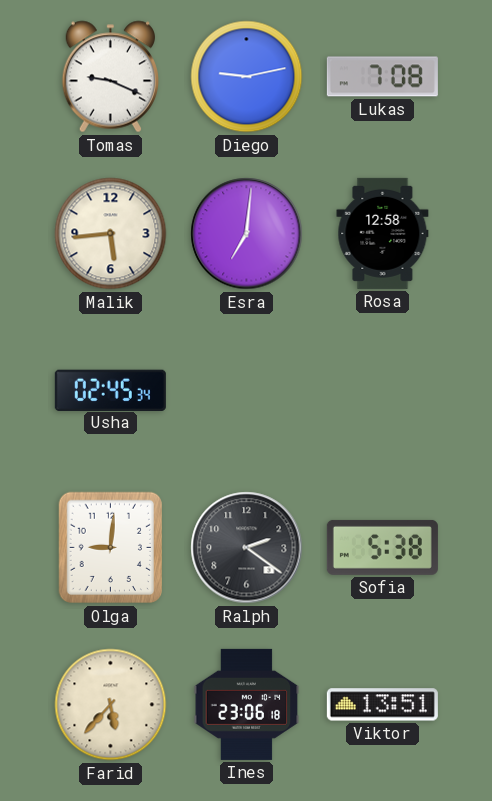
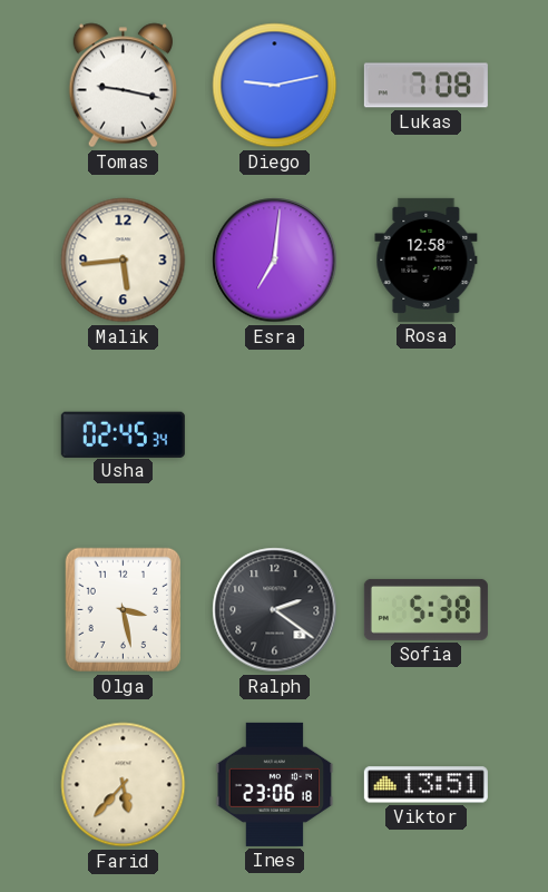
Tomas: 9:19 -> 9:17
Olga: 9:01 -> 3:28
